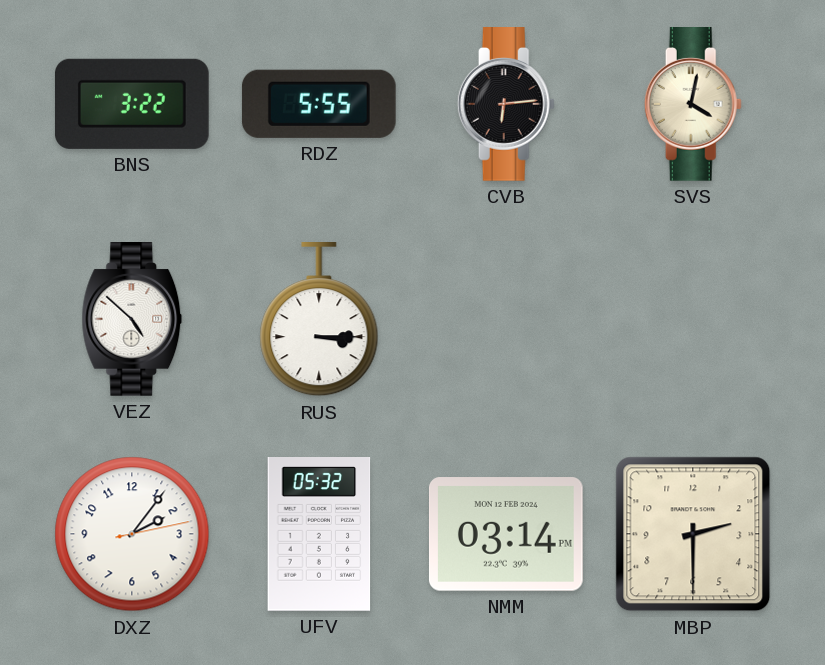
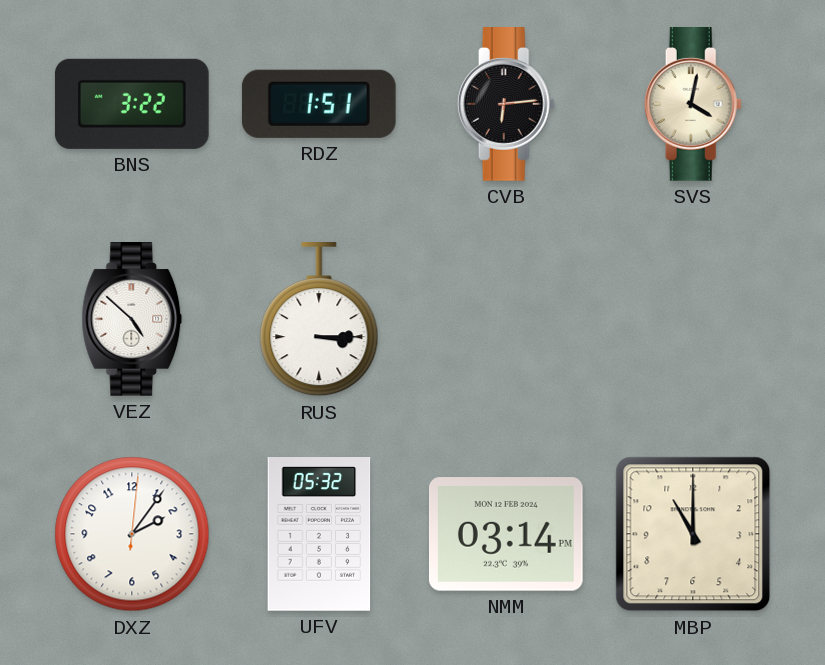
RDZ: 5:55 -> 1:51
DXZ: 2:06:13 -> 2:06:01
MBP: 2:30 -> 11:00
